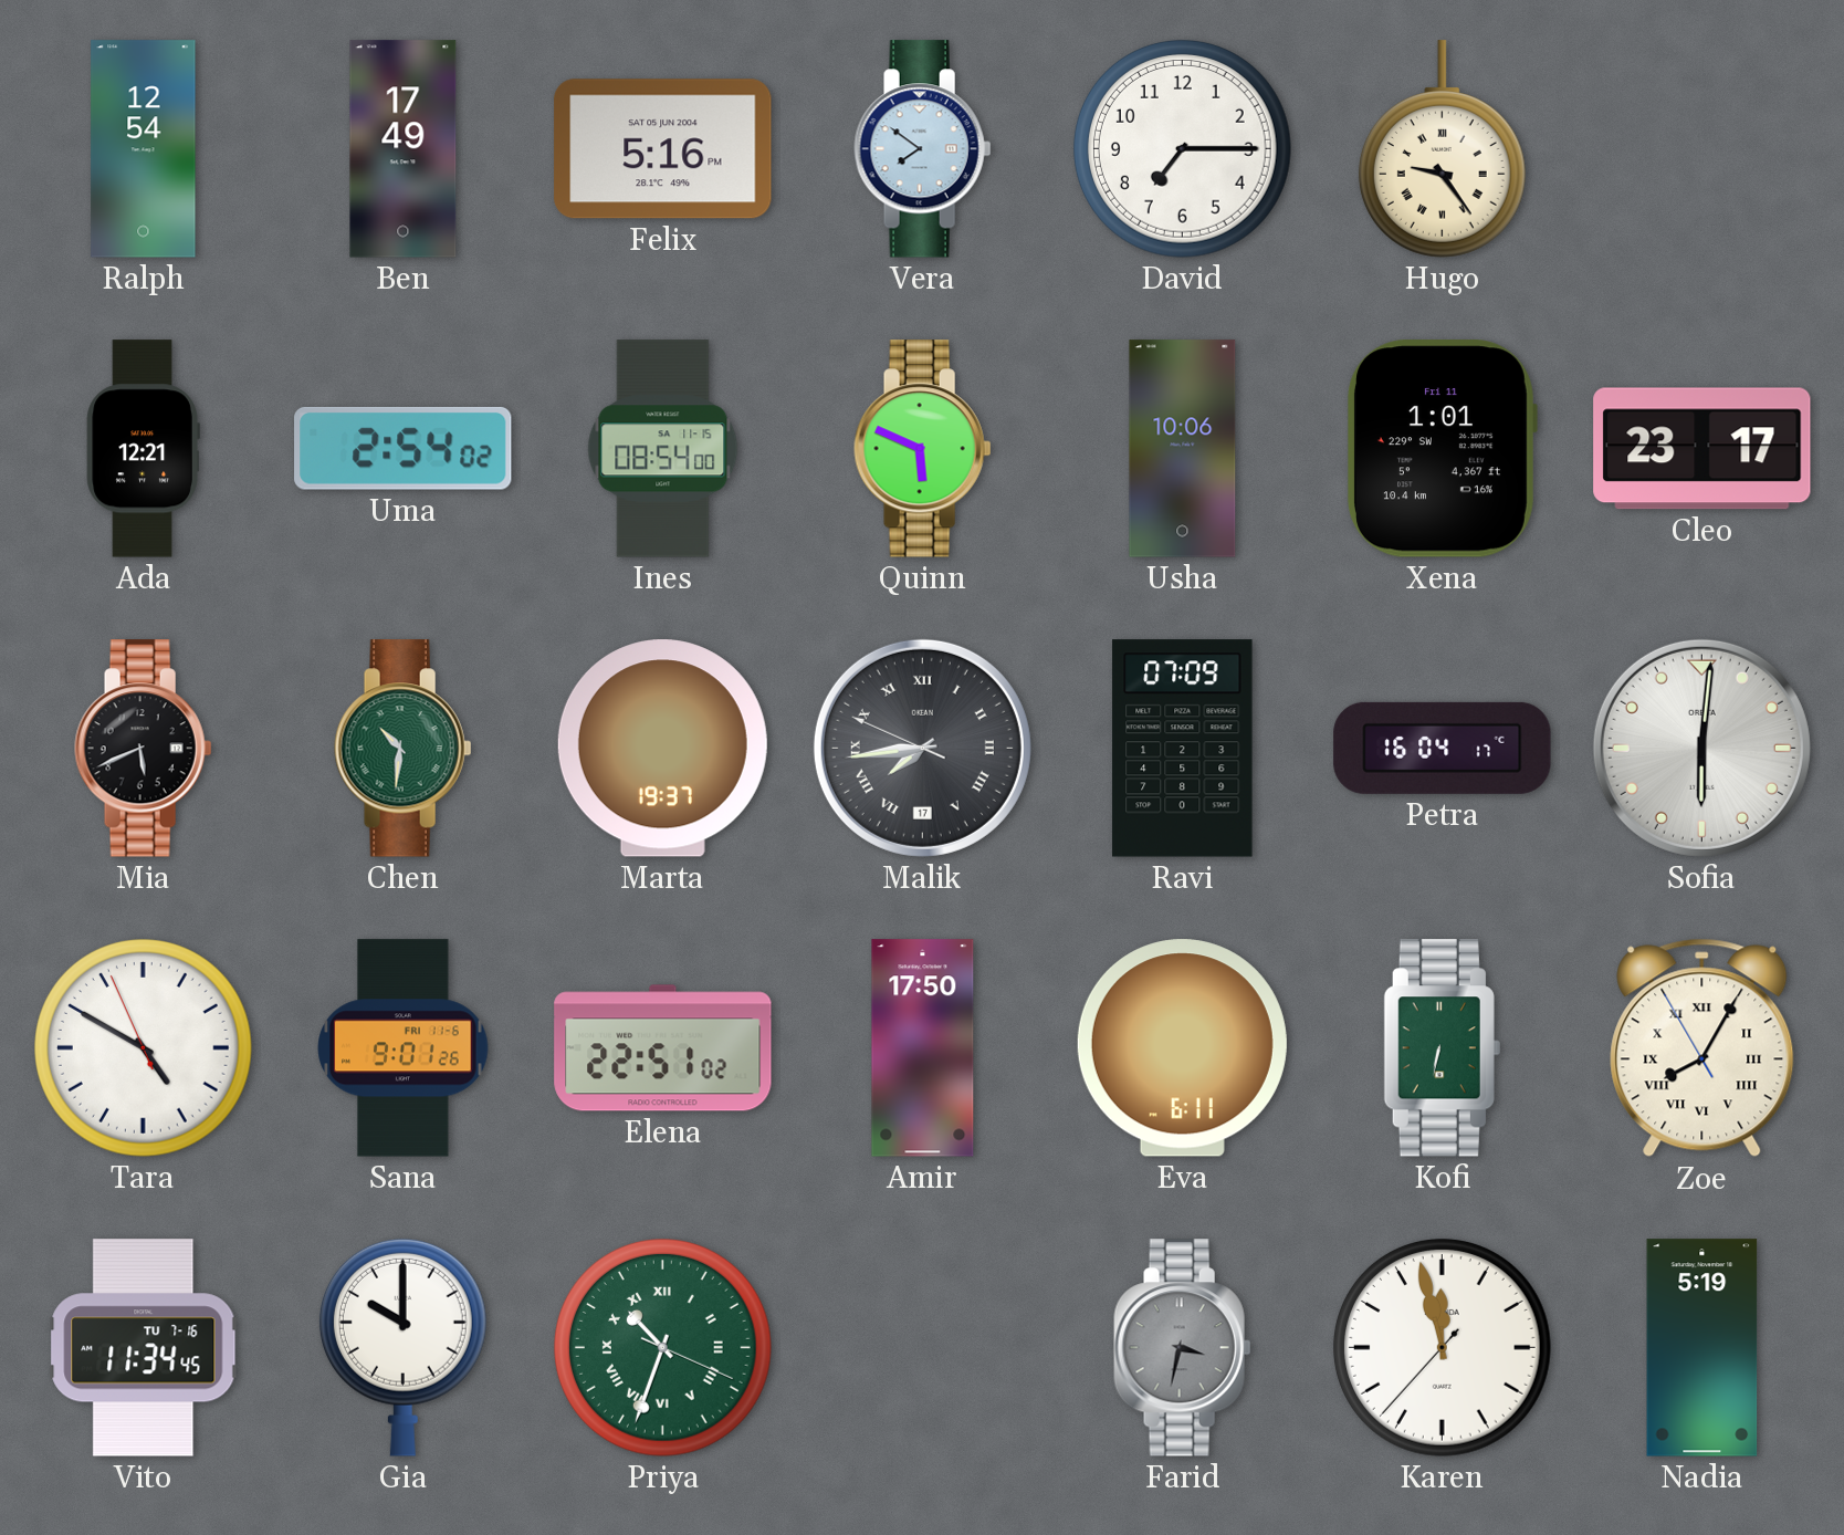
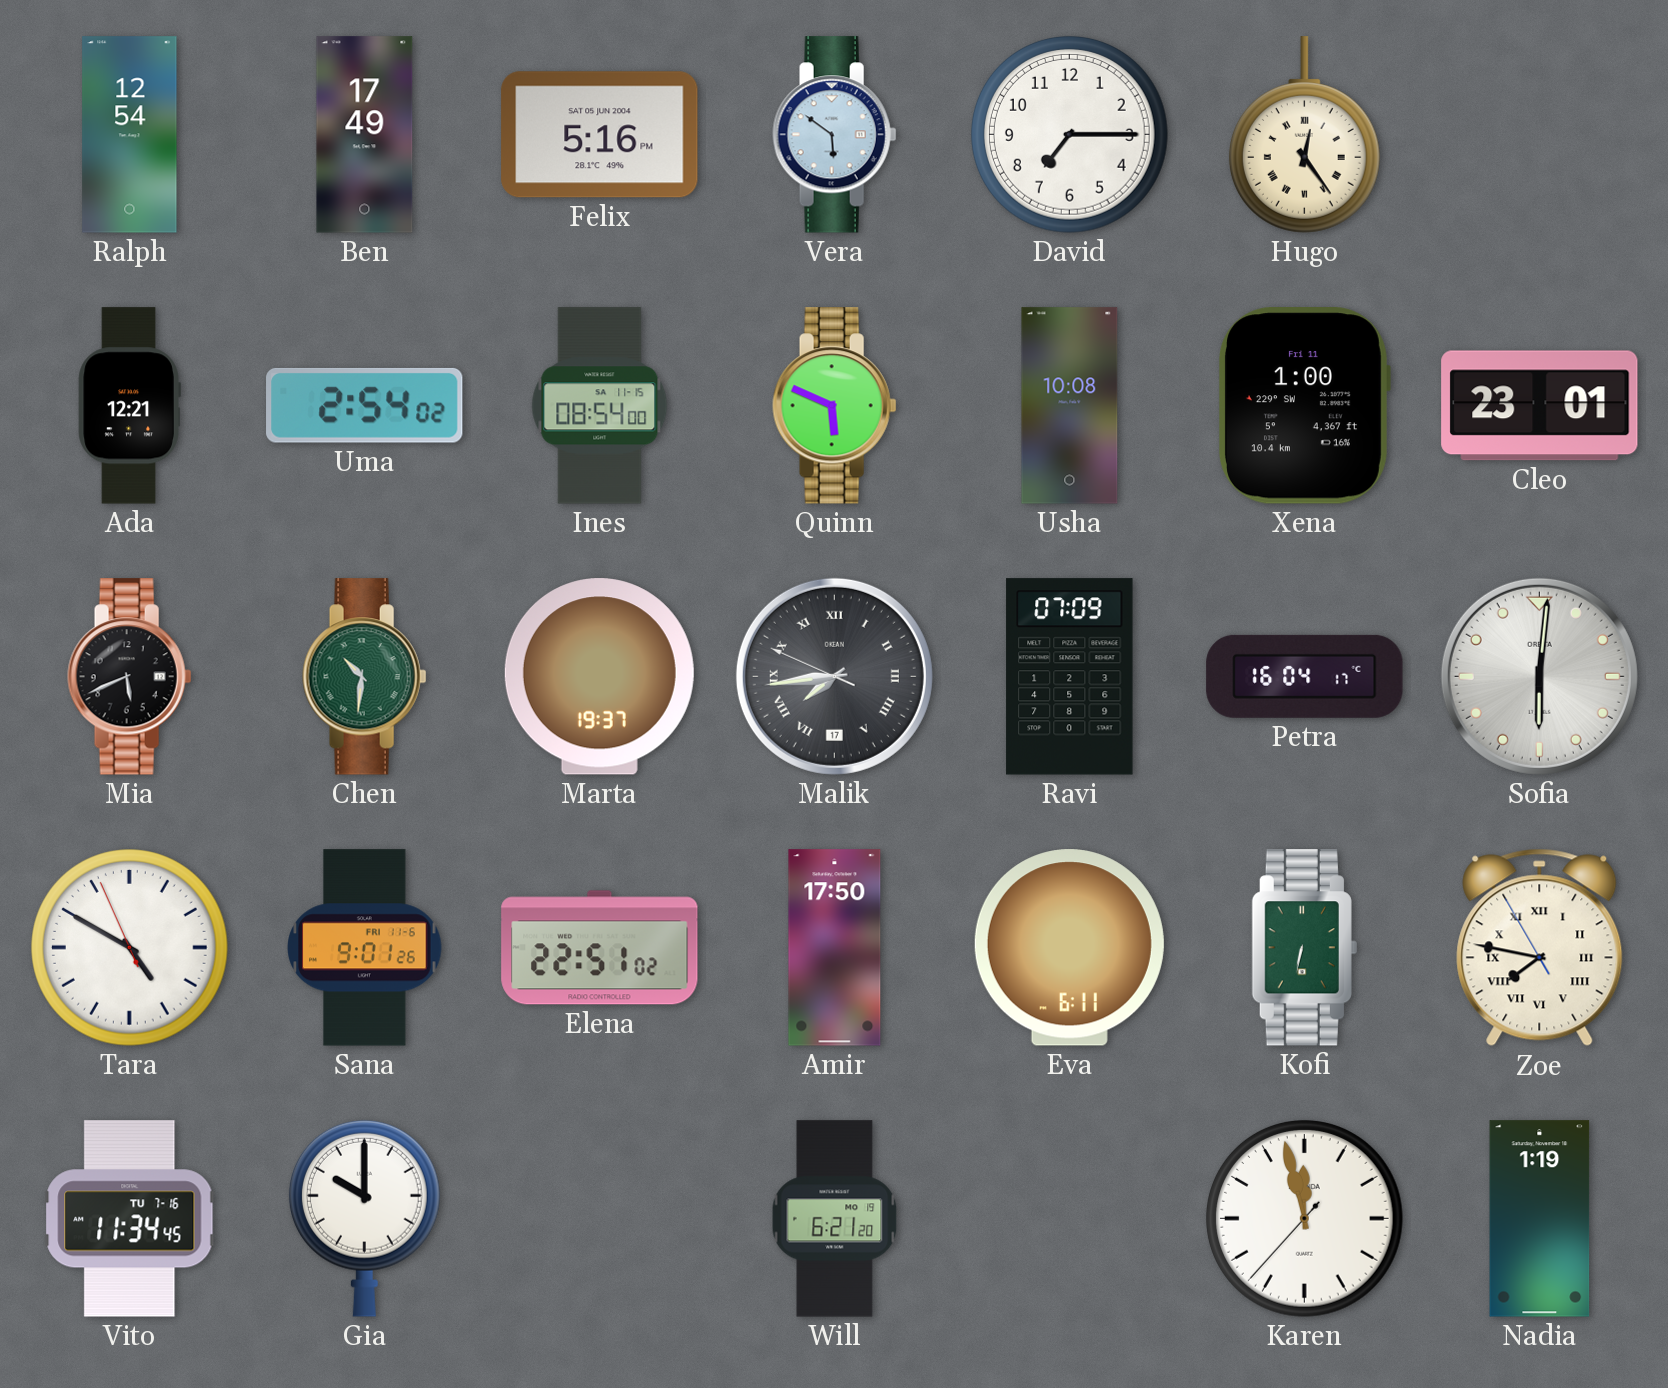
Vera: 7:51 -> 5:51
Hugo: 9:24 -> 12:24
Usha: 10:06 -> 10:08
Xena: 1:01 -> 1:00
Cleo: 23:17 -> 23:01
Zoe: 8:04 -> 7:46
Priya: 10:33 -> none
Will: none -> 6:21
Farid: 3:32 -> none
Nadia: 5:19 -> 1:19
